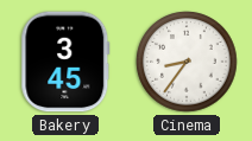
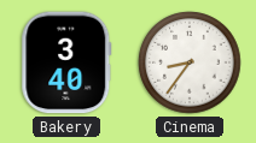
Bakery: 3:45 -> 3:40
